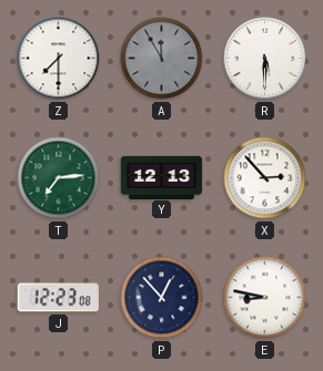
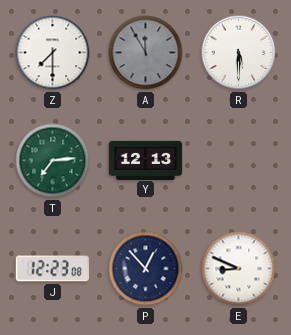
X: 2:53 -> none
E: 8:47 -> 8:49
